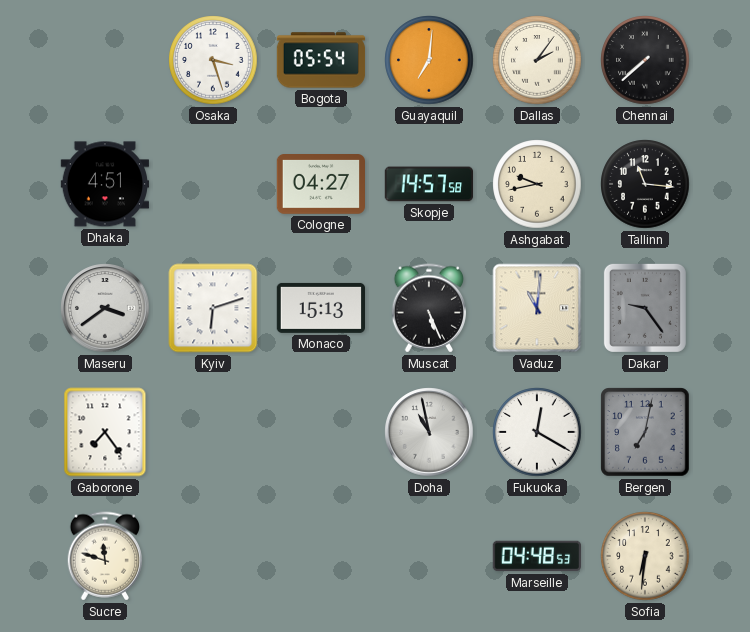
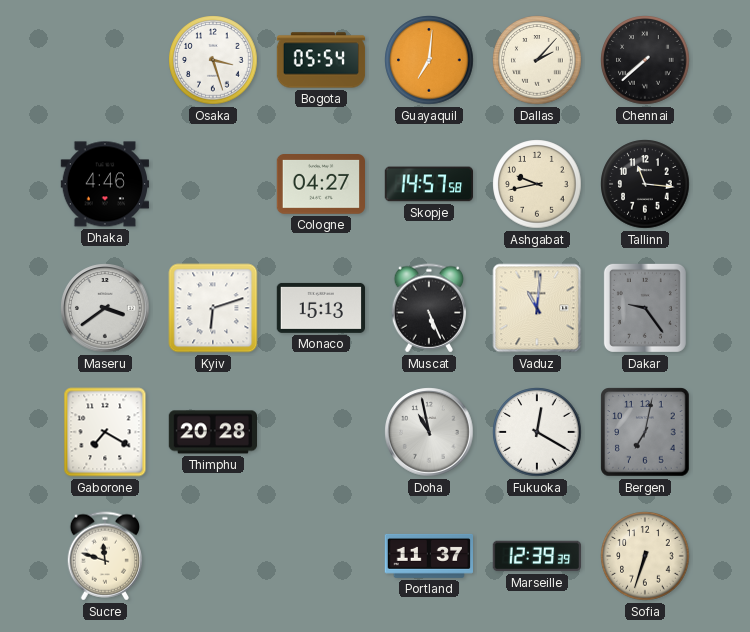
Dallas: 2:06 -> 2:07
Dhaka: 4:51 -> 4:46
Gaborone: 7:24 -> 7:20
Thimphu: none -> 20:28
Portland: none -> 11:37
Marseille: 04:48 -> 12:39
Sofia: 6:31 -> 6:33
